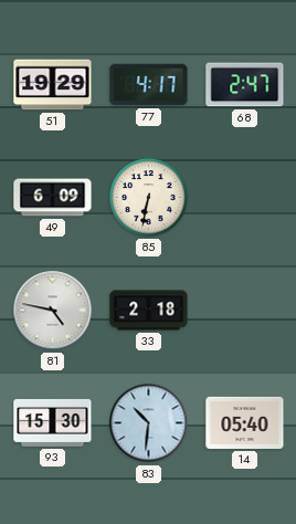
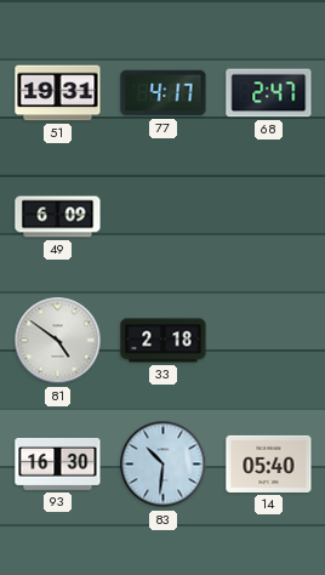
51: 19:29 -> 19:31
85: 6:32 -> none
81: 4:47 -> 4:51
93: 15:30 -> 16:30
